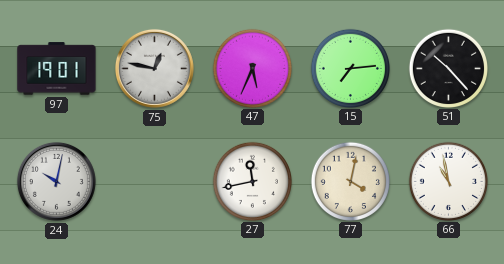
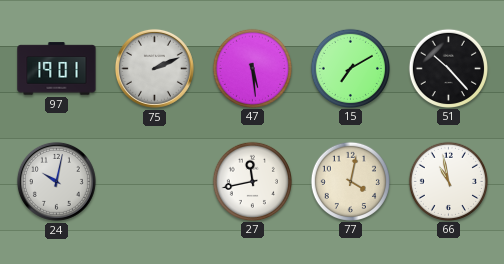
75: 12:47 -> 2:11
47: 5:34 -> 5:29
15: 7:14 -> 7:10
